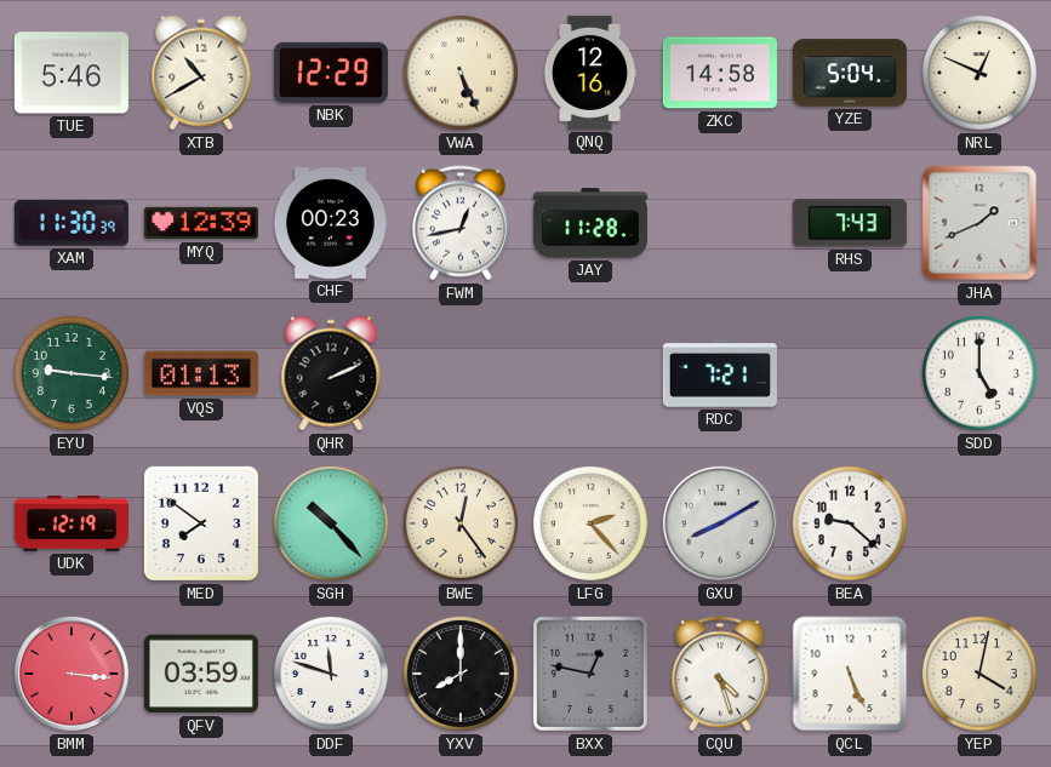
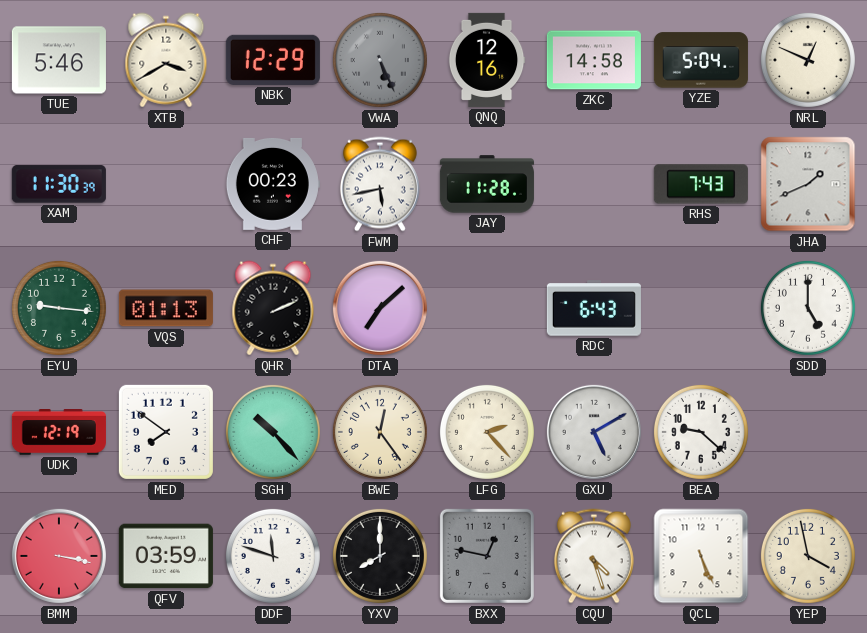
XTB: 10:40 -> 3:40
VWA dial: cream -> grey
MYQ: 12:39 -> none
FWM: 12:43 -> 5:43
DTA: none -> 7:08
RDC: 7:21 -> 6:43
GXU: 8:10 -> 5:10
BMM: 3:16 -> 3:17
YEP: 4:02 -> 3:58
